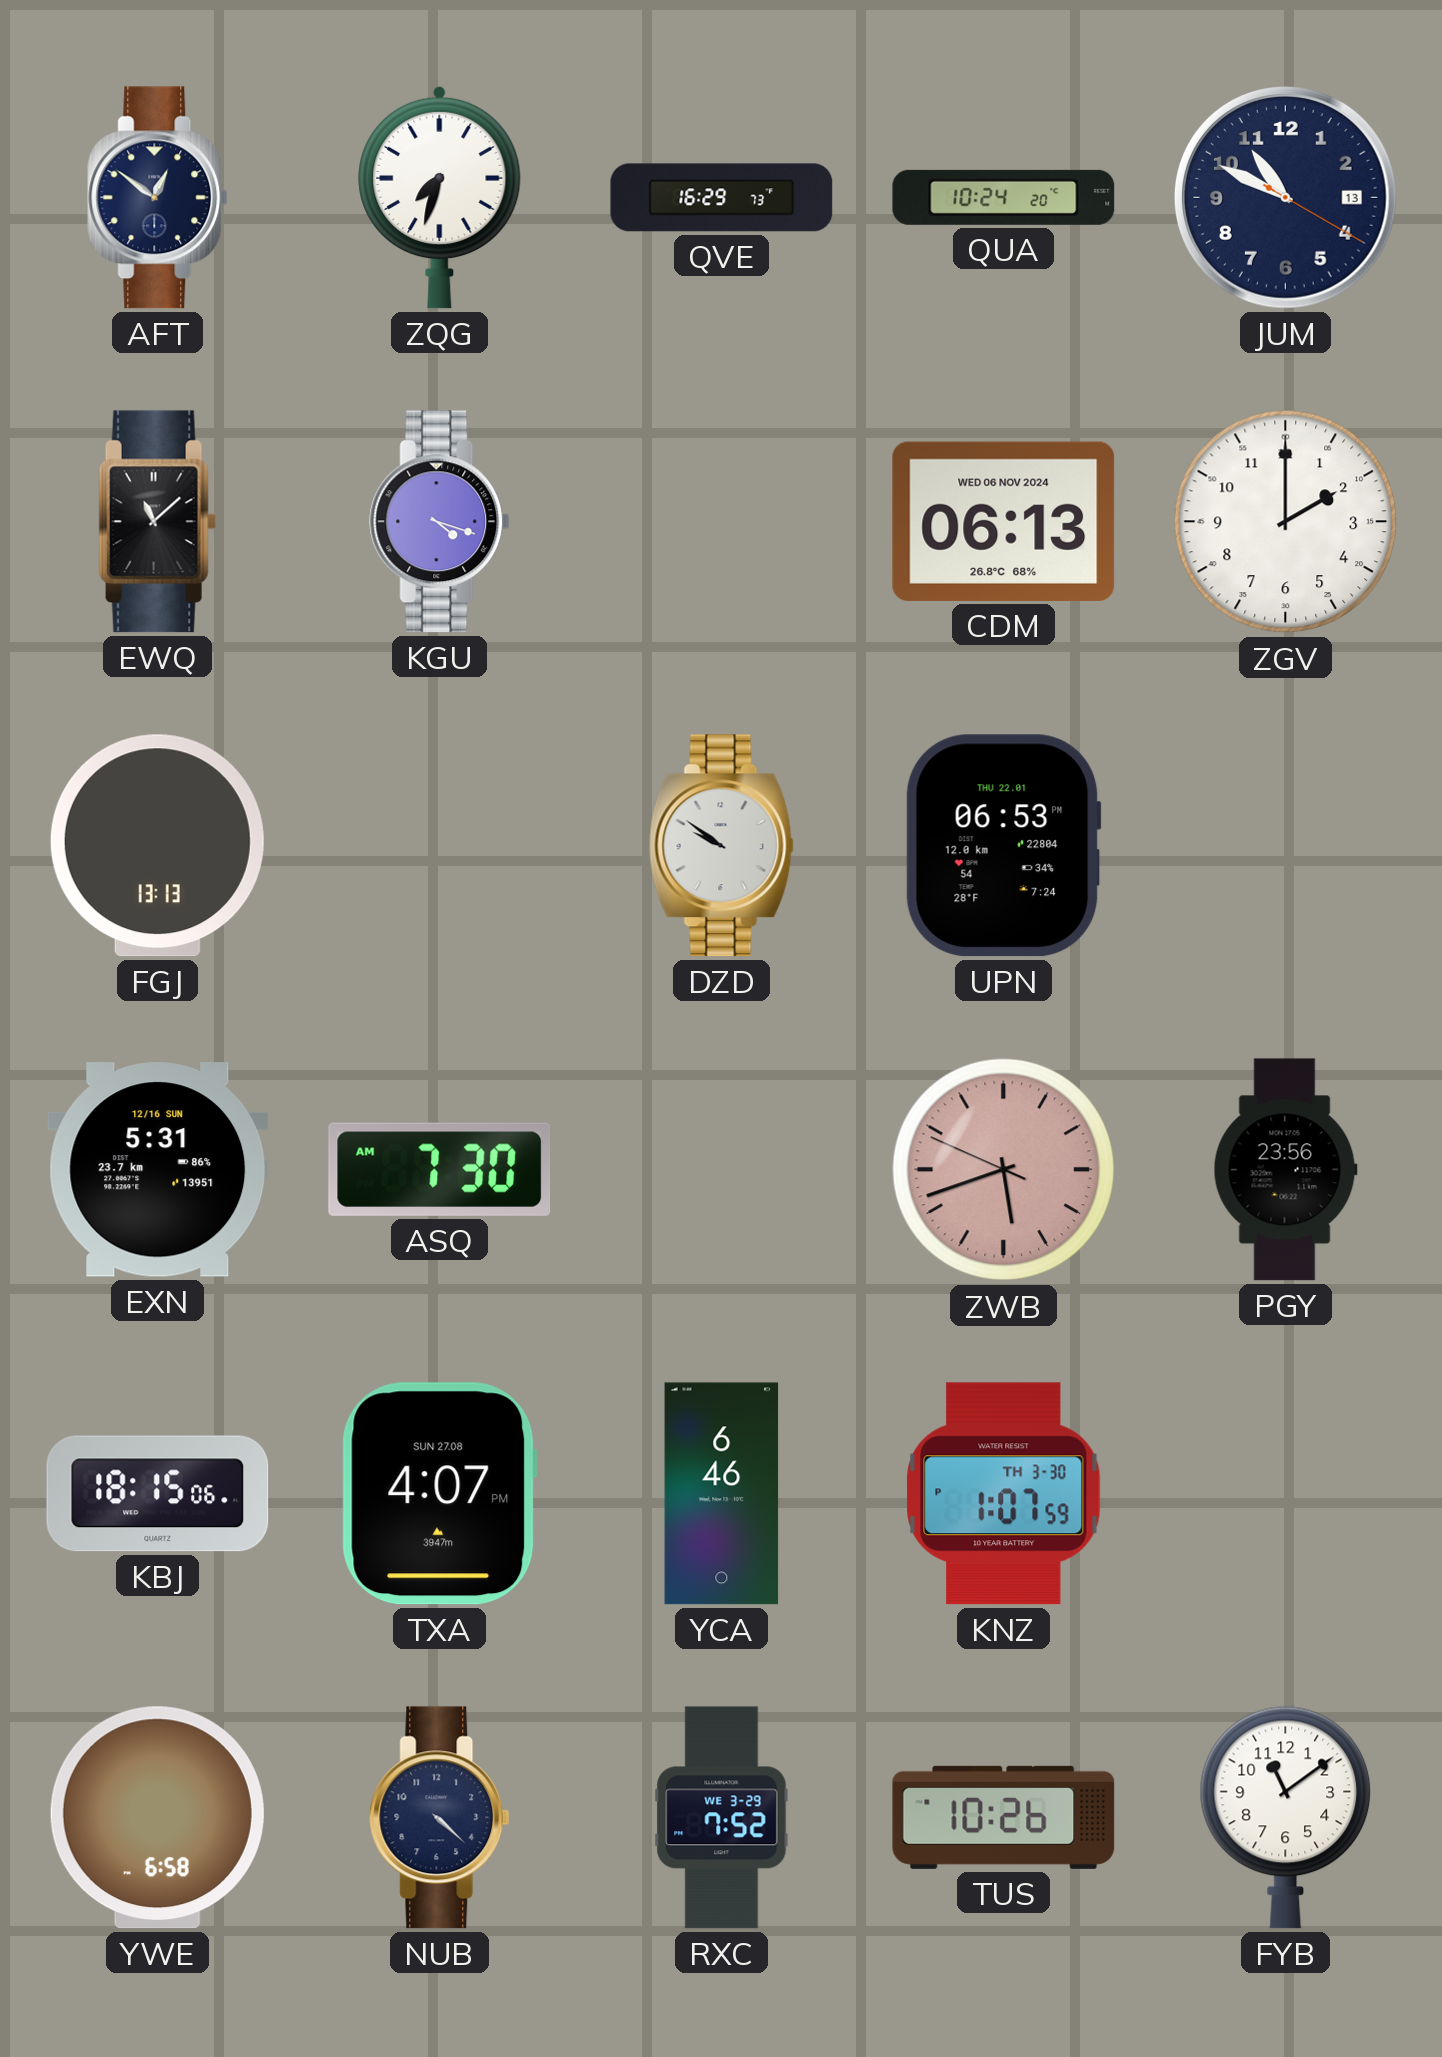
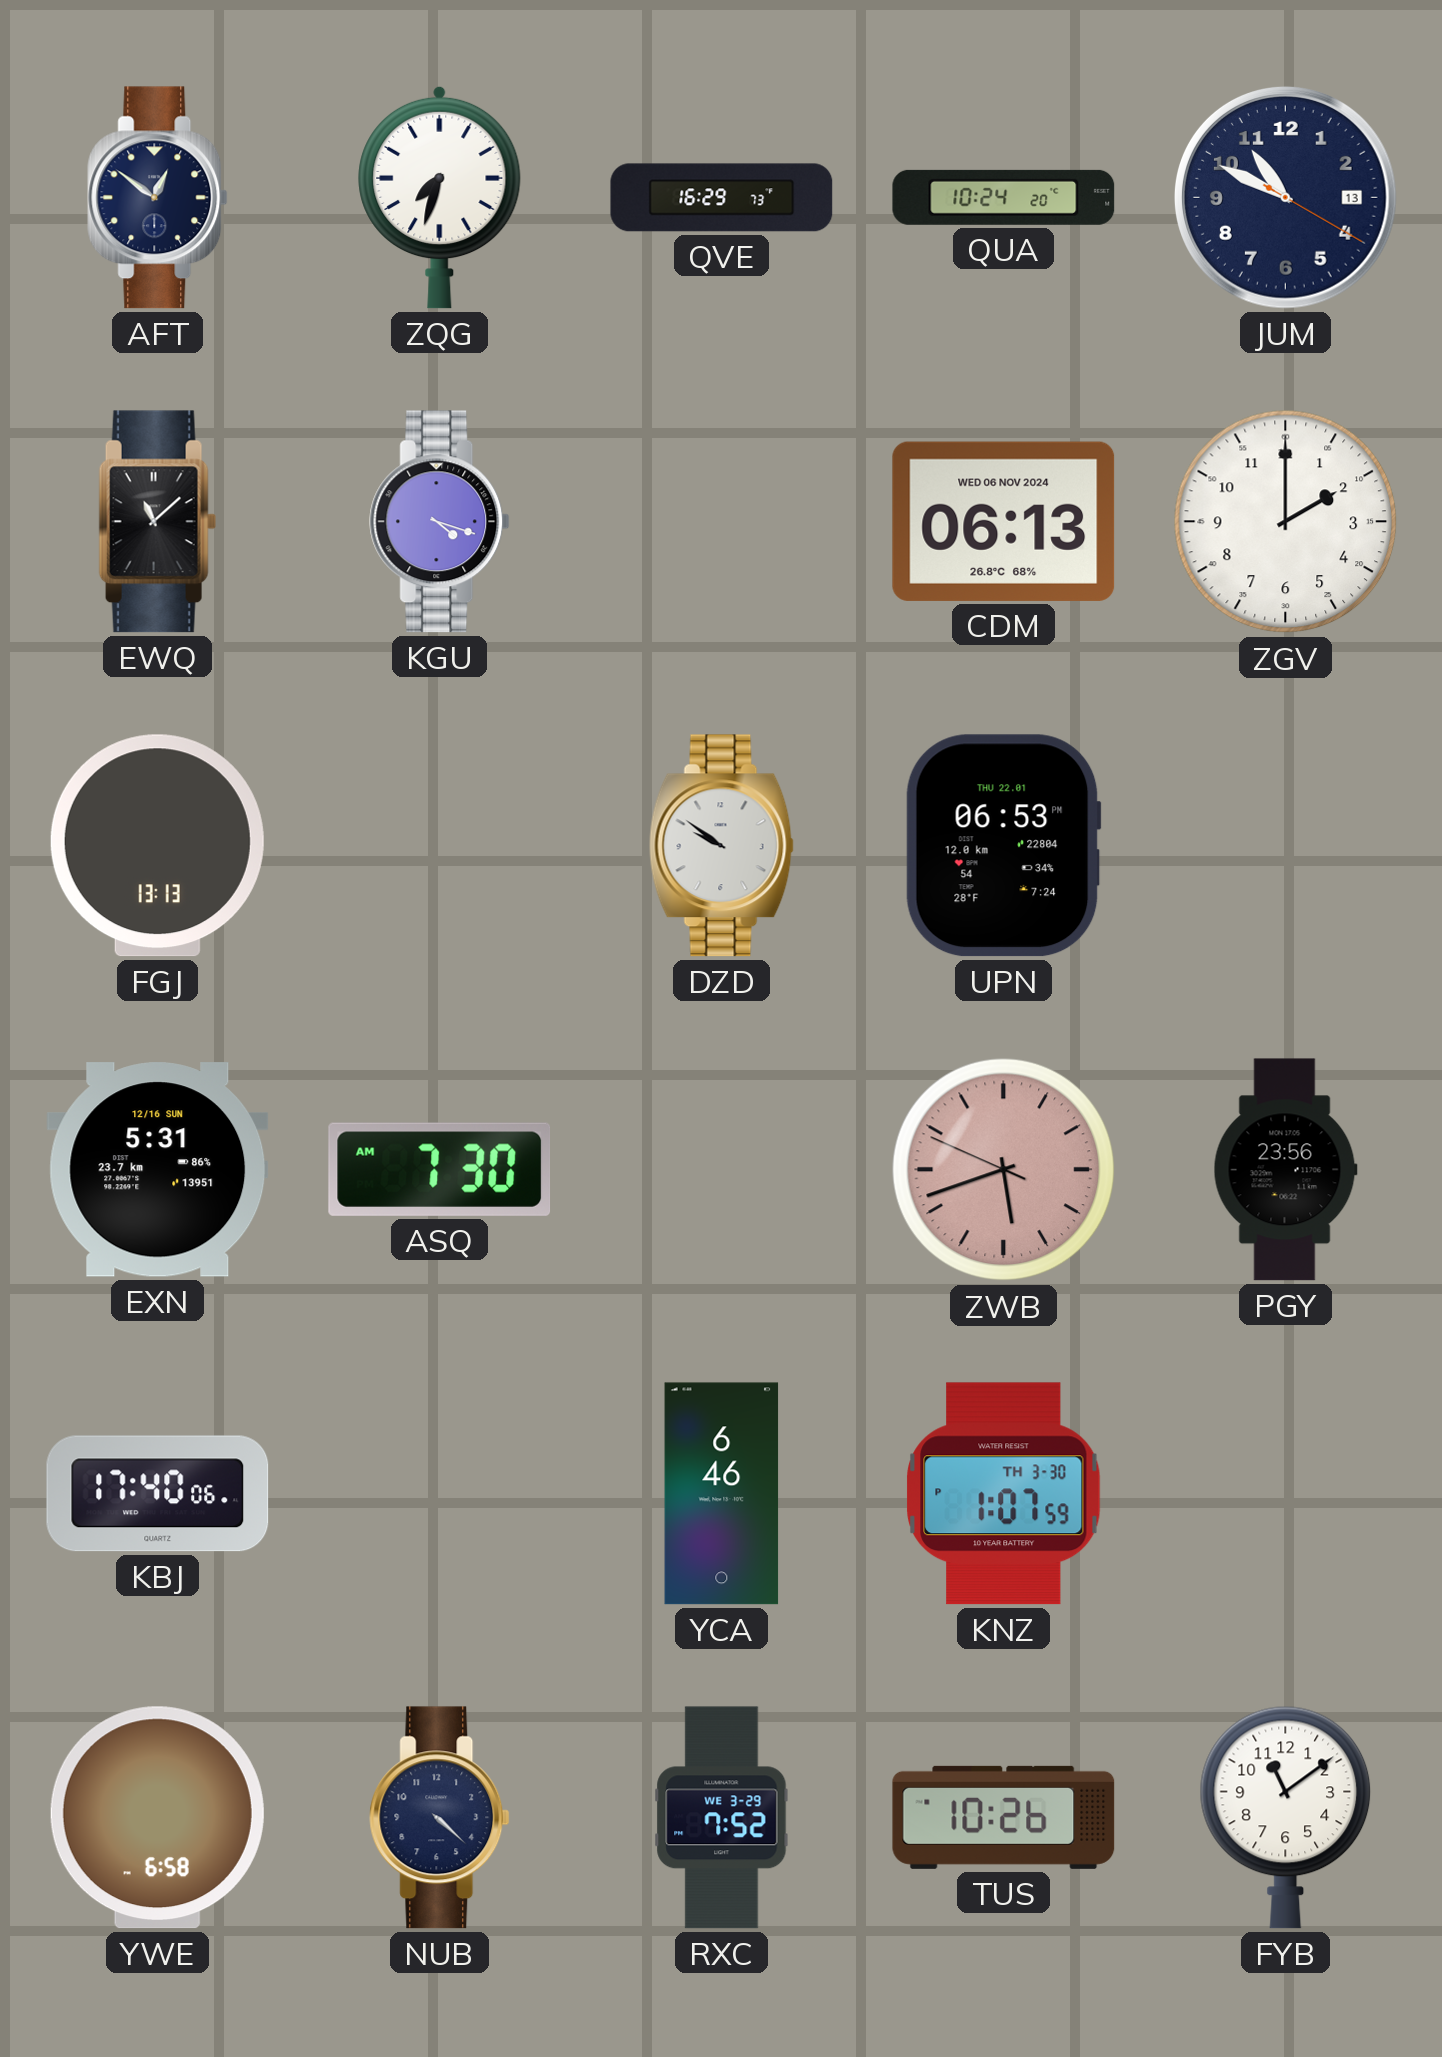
KBJ: 18:15 -> 17:40
TXA: 4:07 -> none
